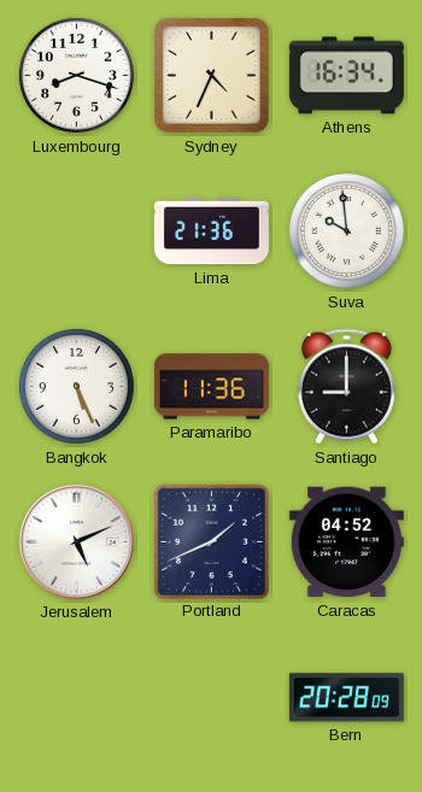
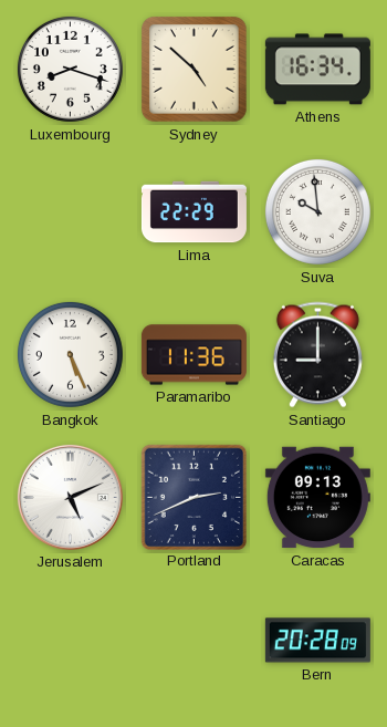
Sydney: 4:34 -> 4:52
Lima: 21:36 -> 22:29
Portland: 1:41 -> 2:41
Caracas: 04:52 -> 09:13
